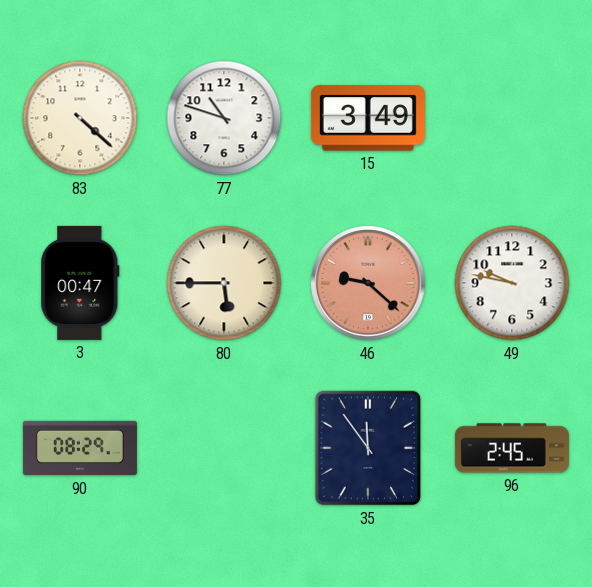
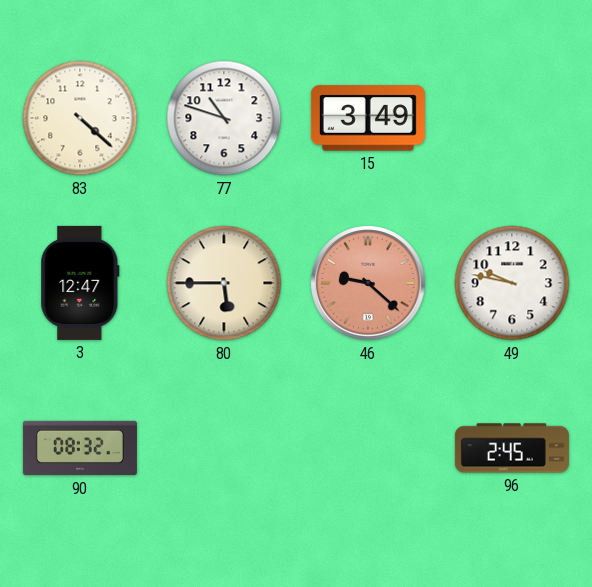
3: 00:47 -> 12:47
90: 08:29 -> 08:32
35: 11:54 -> none
